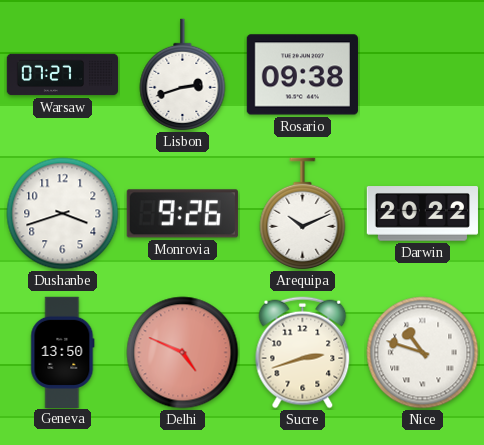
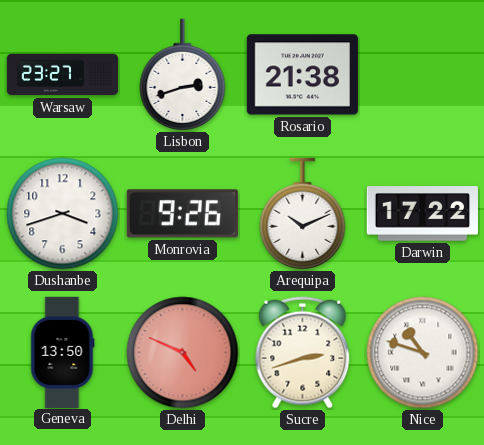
Warsaw: 07:27 -> 23:27
Rosario: 09:38 -> 21:38
Darwin: 20:22 -> 17:22
